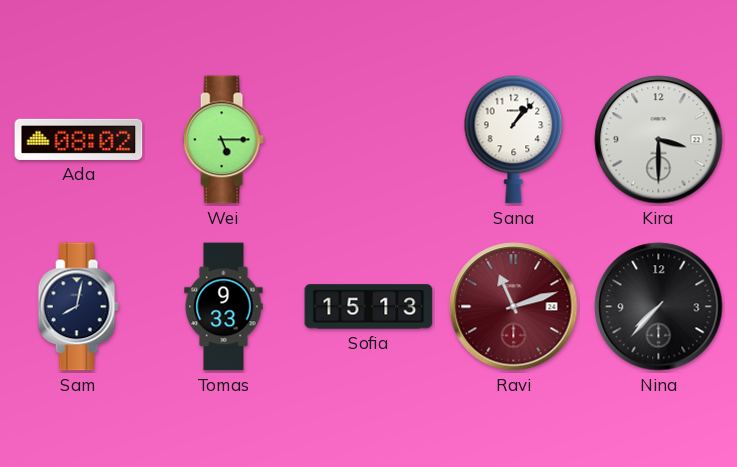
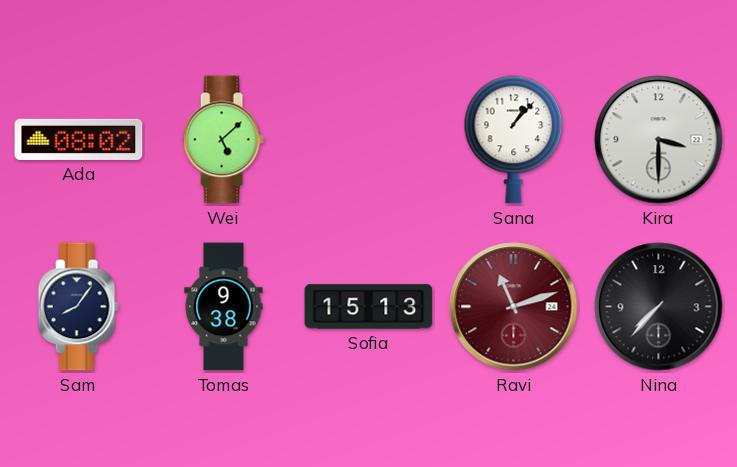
Wei: 5:15 -> 5:08
Sam: 8:02 -> 8:06
Tomas: 9:33 -> 9:38
